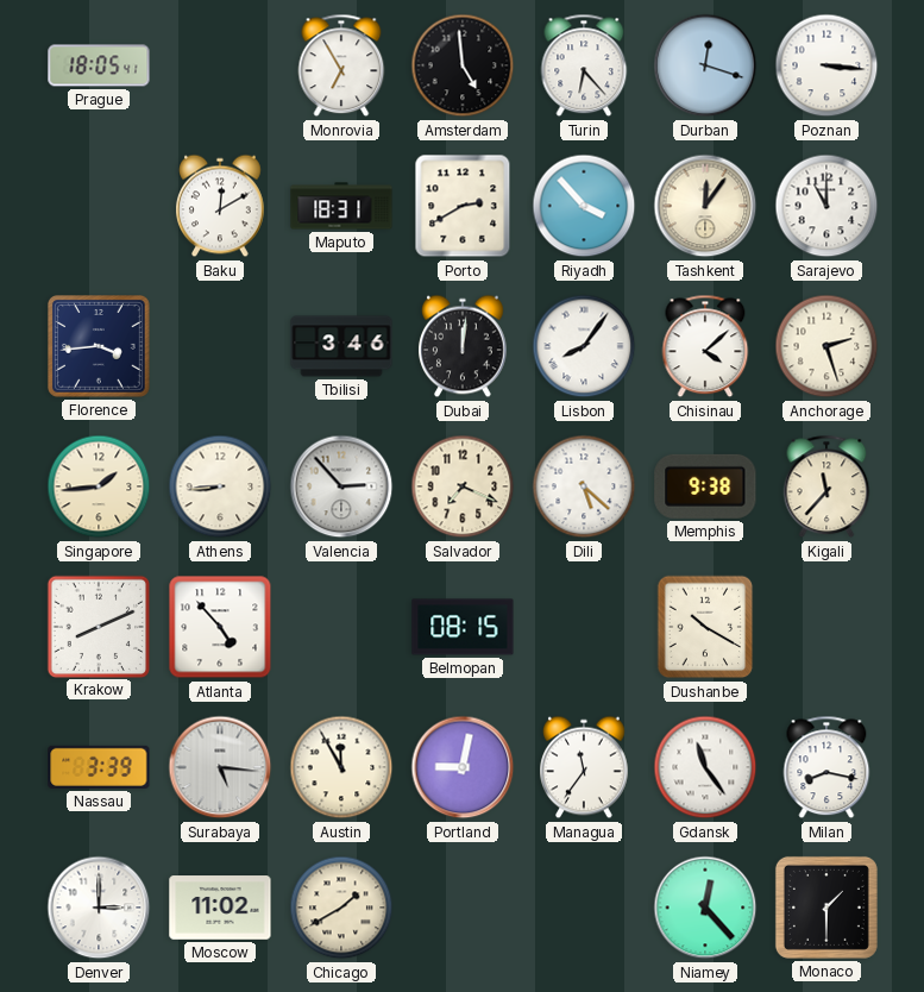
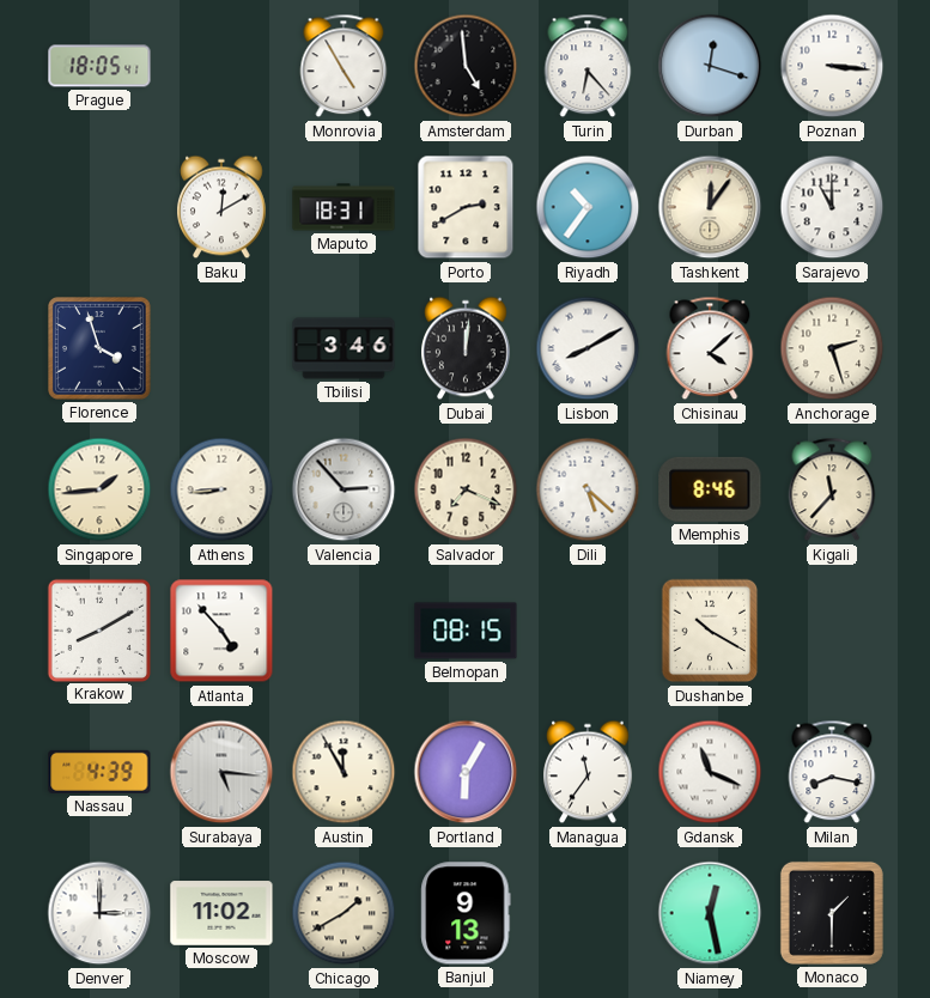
Monrovia: 6:55 -> 4:55
Riyadh: 3:53 -> 10:36
Florence: 3:44 -> 3:57
Lisbon: 8:06 -> 8:10
Memphis: 9:38 -> 8:46
Krakow: 8:11 -> 8:10
Nassau: 3:39 -> 4:39
Portland: 9:02 -> 6:05
Gdansk: 11:24 -> 11:19
Banjul: none -> 9:13
Niamey: 12:23 -> 12:28
